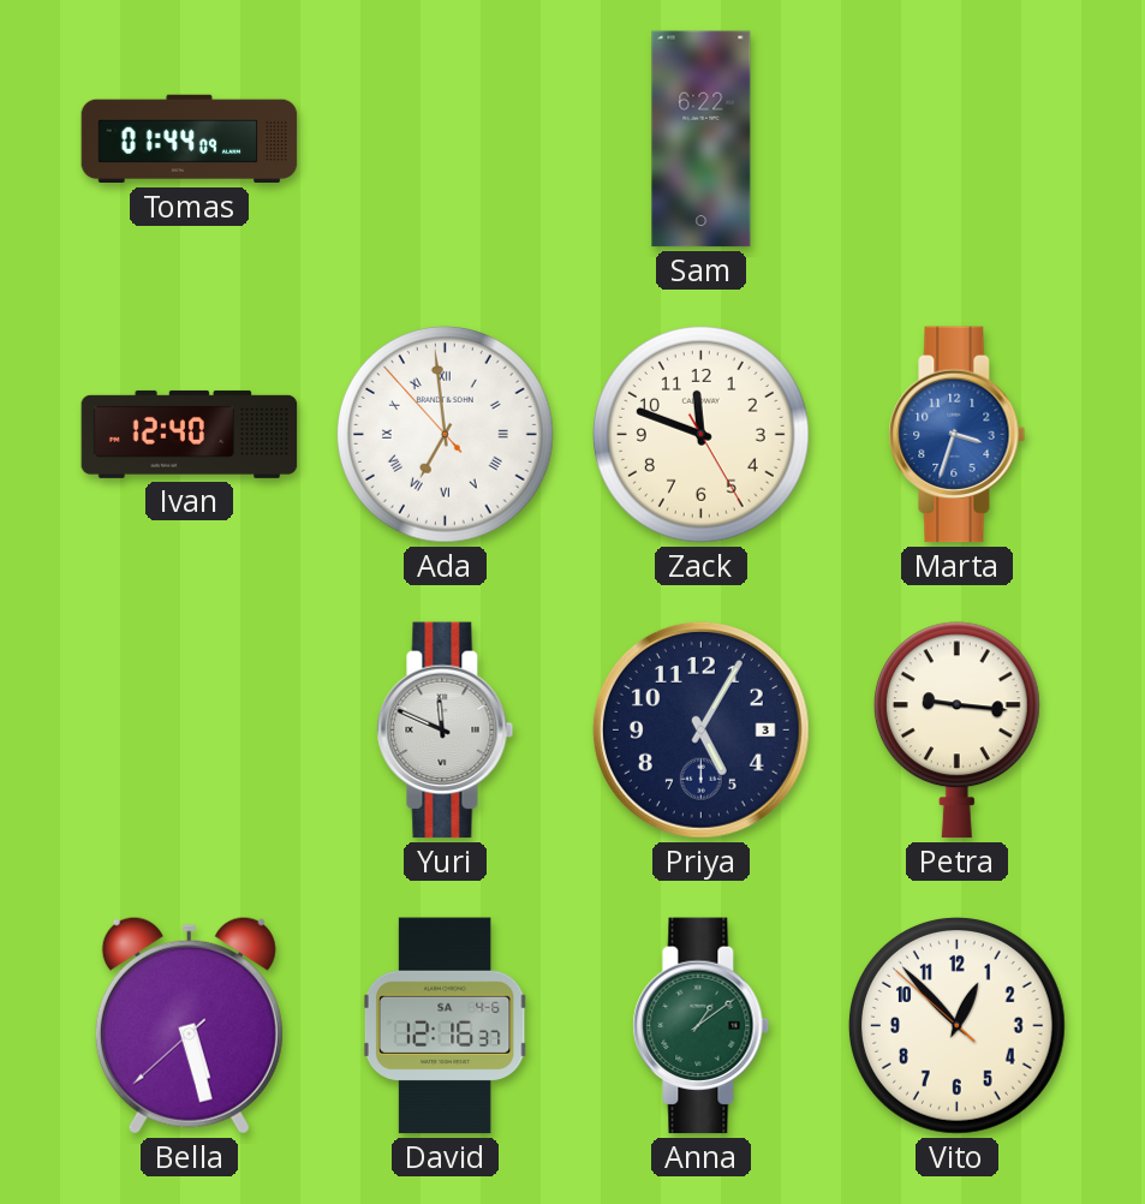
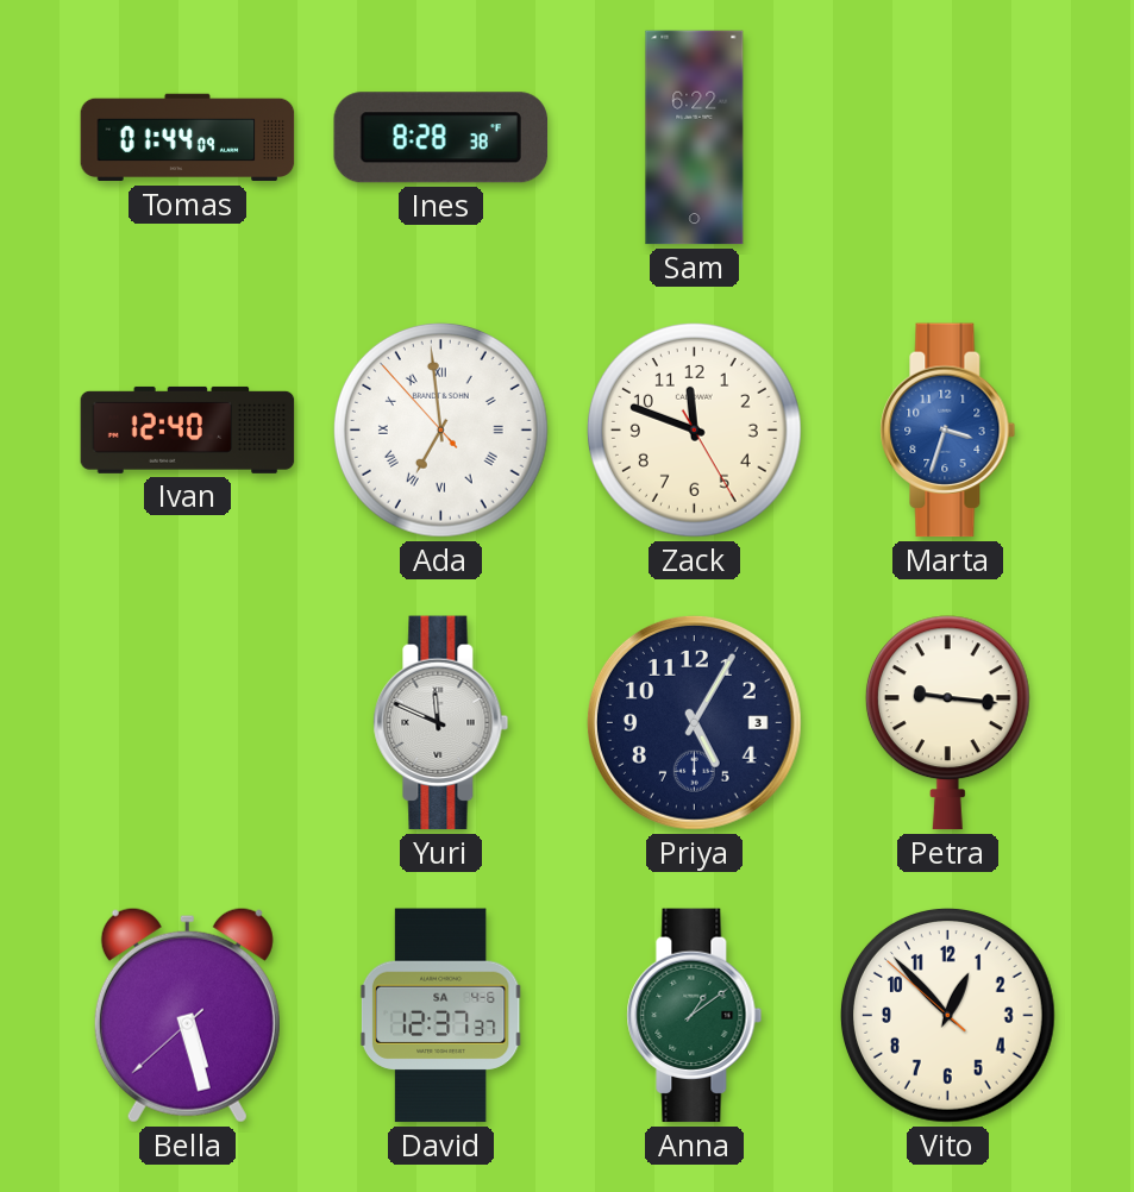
Ines: none -> 8:28
David: 12:16 -> 12:37
